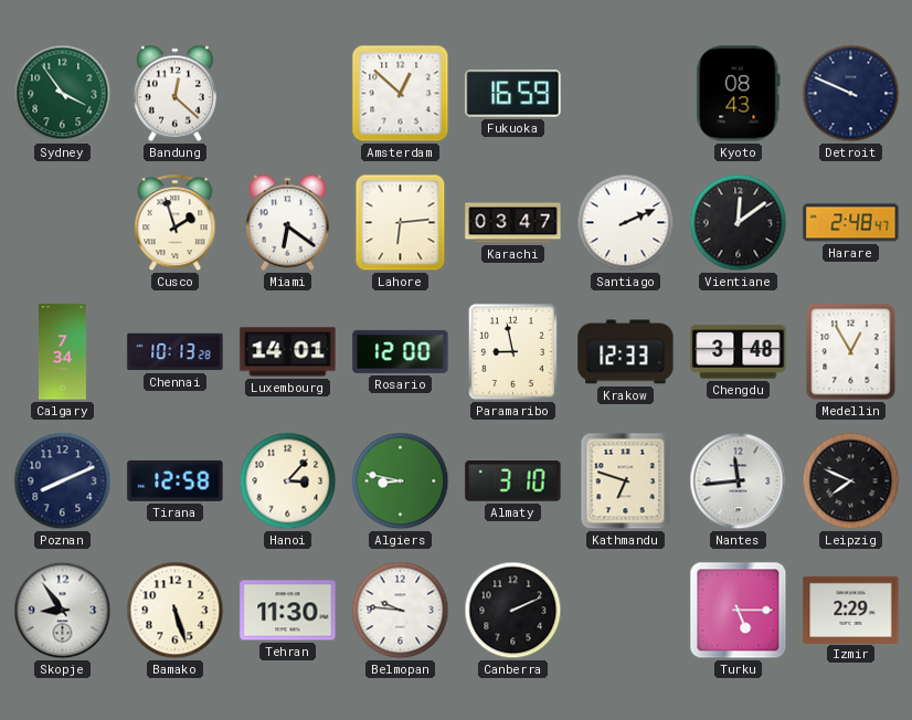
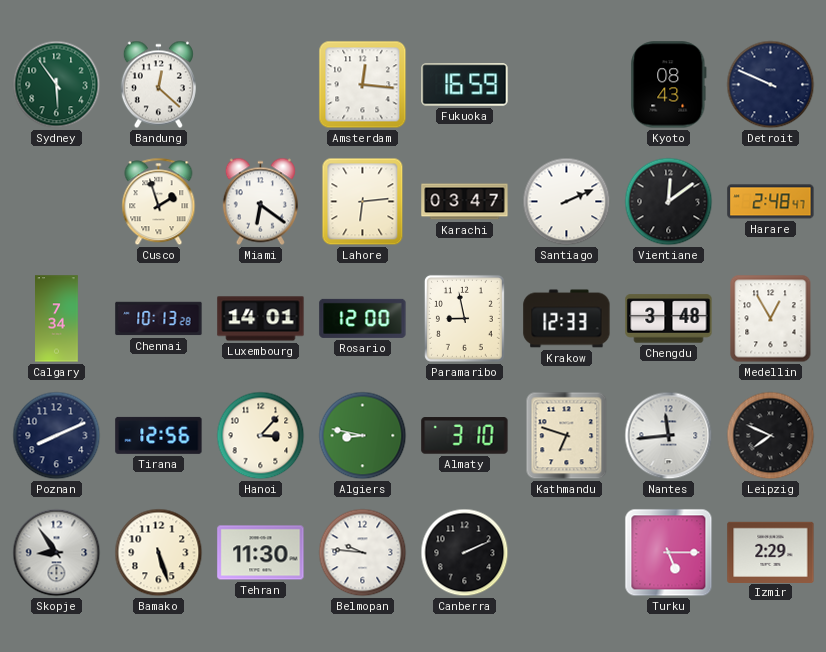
Sydney: 3:54 -> 5:54
Amsterdam: 12:52 -> 12:16
Tirana: 12:58 -> 12:56
